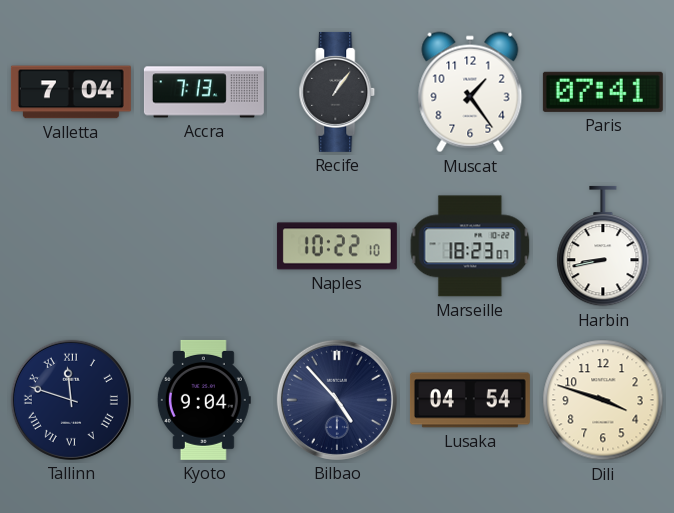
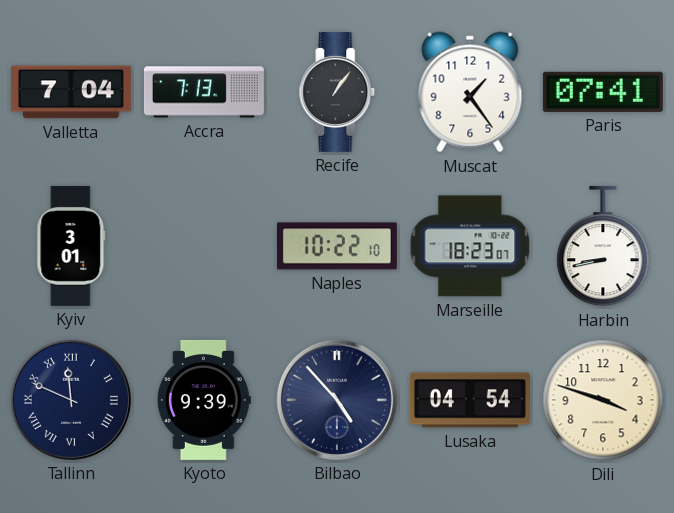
Kyiv: none -> 3:01
Tallinn: 11:48 -> 11:49
Kyoto: 9:04 -> 9:39
